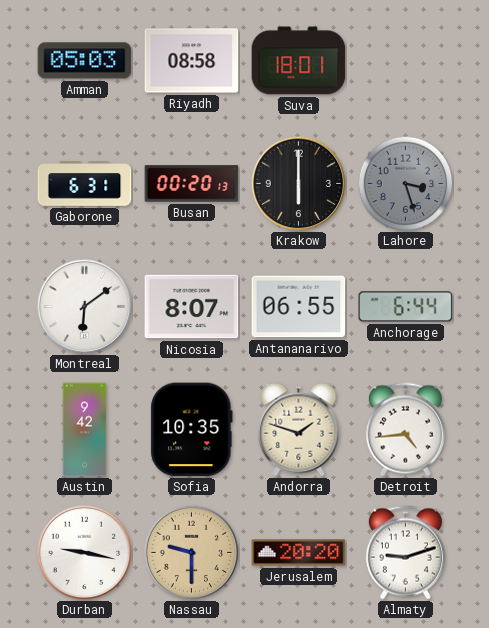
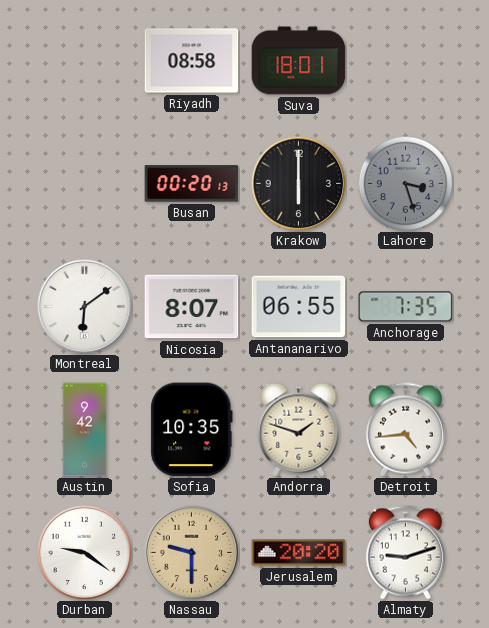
Amman: 05:03 -> none
Gaborone: 6:31 -> none
Anchorage: 6:44 -> 7:35
Durban: 9:17 -> 9:21
